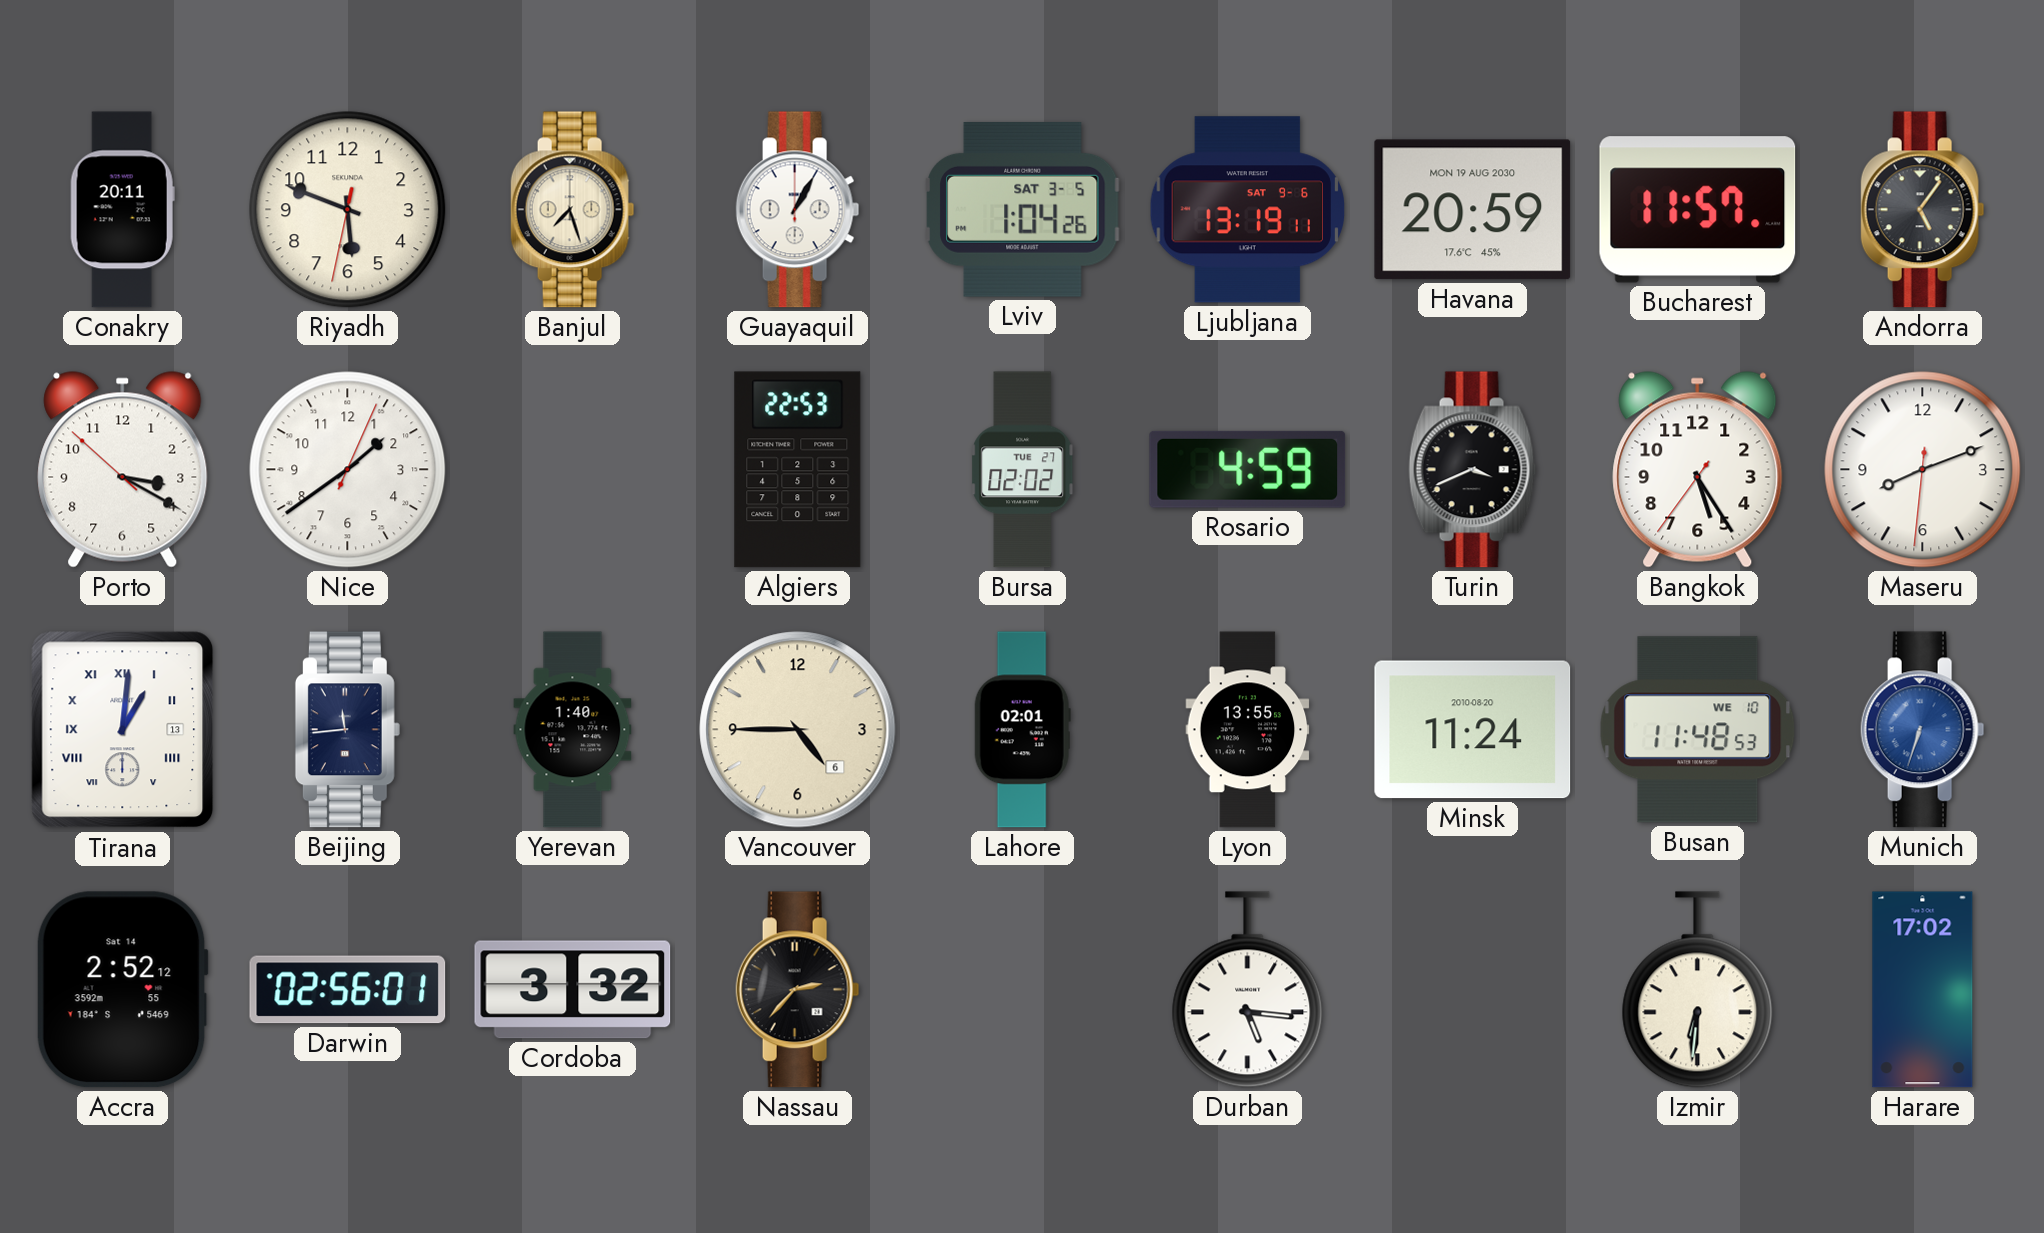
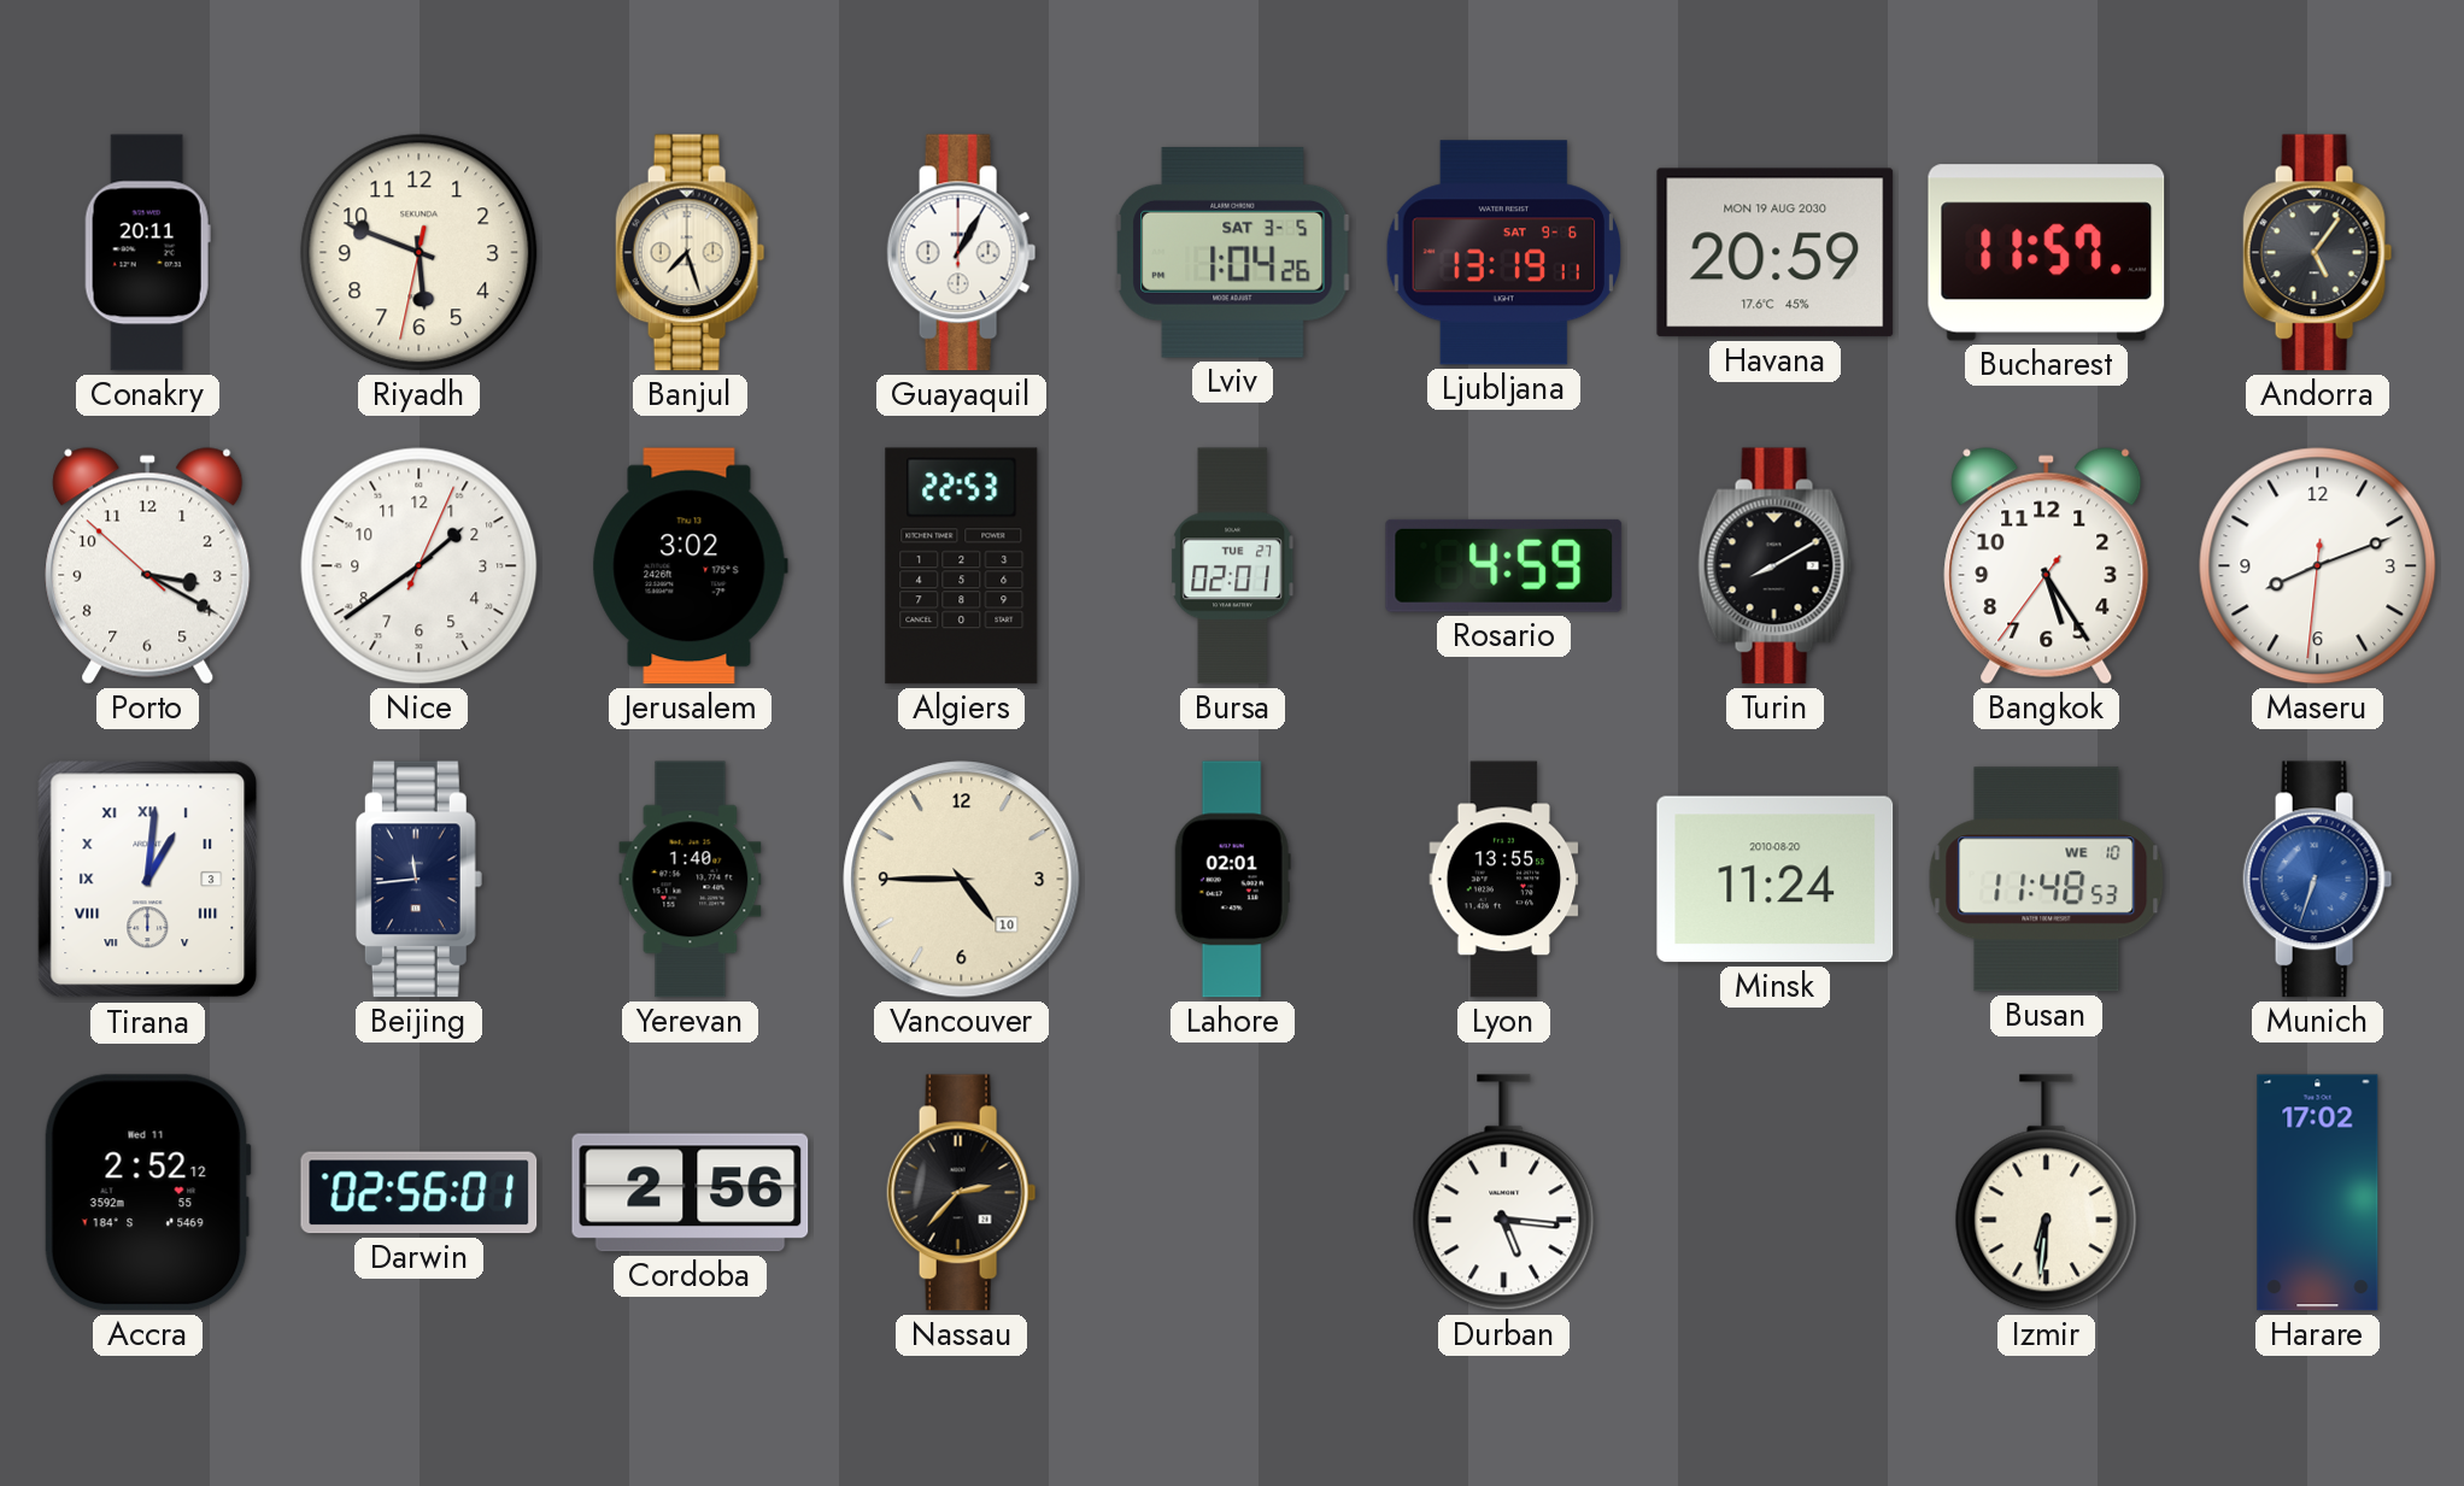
Jerusalem: none -> 3:02
Bursa: 02:02 -> 02:01
Turin: 3:41 -> 8:10
Tirana date: 13 -> 3
Vancouver date: 6 -> 10
Accra date: Sat 14 -> Wed 11
Cordoba: 3:32 -> 2:56
